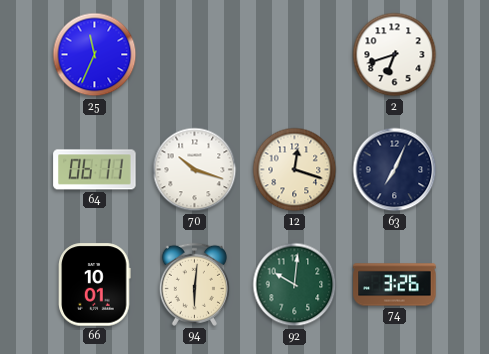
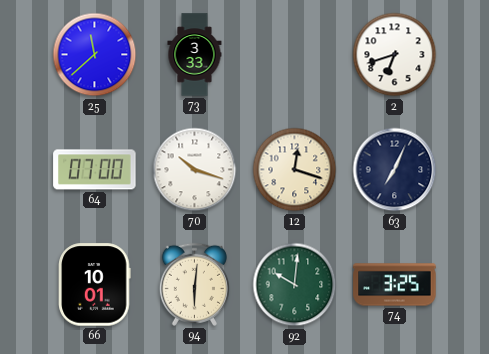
25: 11:34 -> 11:38
73: none -> 3:33
64: 06:11 -> 07:00
74: 3:26 -> 3:25
